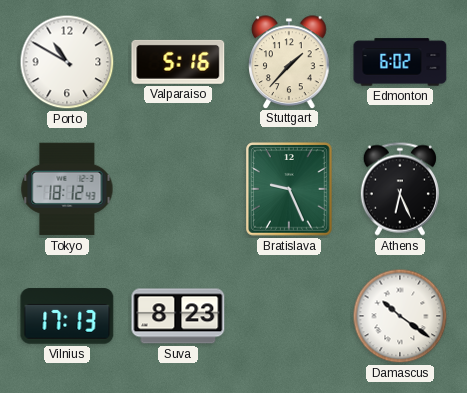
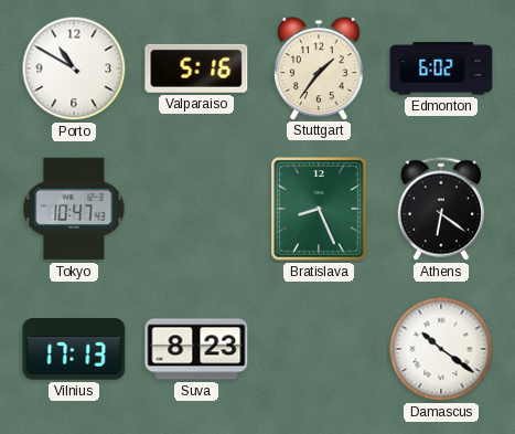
Stuttgart: 1:37 -> 1:36
Tokyo: 18:12 -> 10:47
Bratislava: 9:26 -> 8:26
Athens: 6:26 -> 6:21
